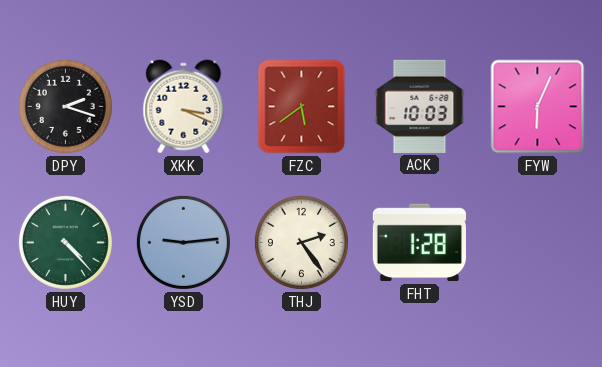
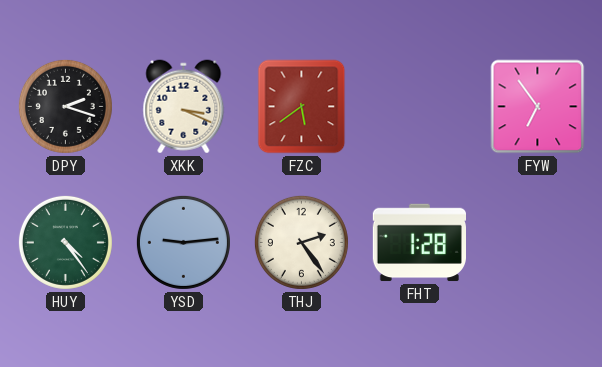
ACK: 10:03 -> none
FYW: 6:04 -> 6:54
HUY: 4:23 -> 4:24
